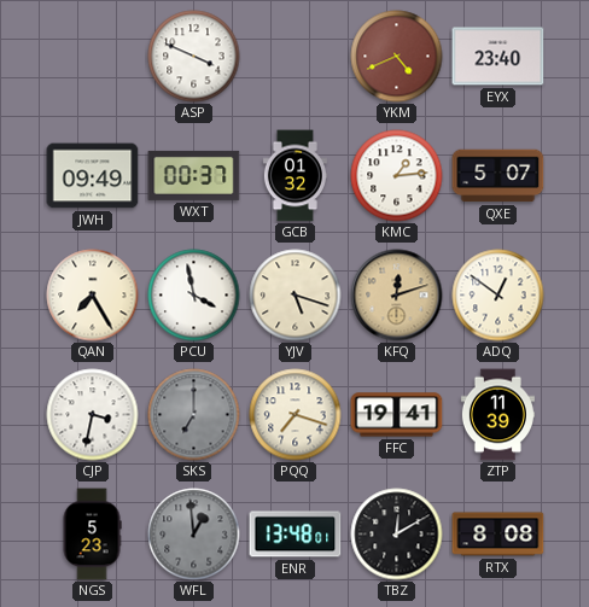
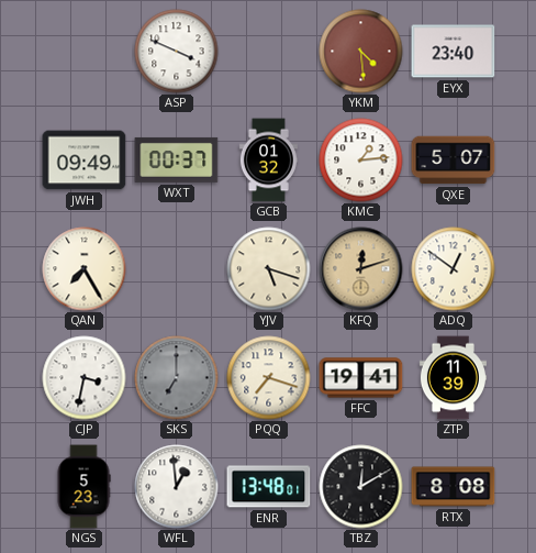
YKM: 4:41 -> 4:29
PCU: 3:58 -> none
WFL dial: grey -> white
